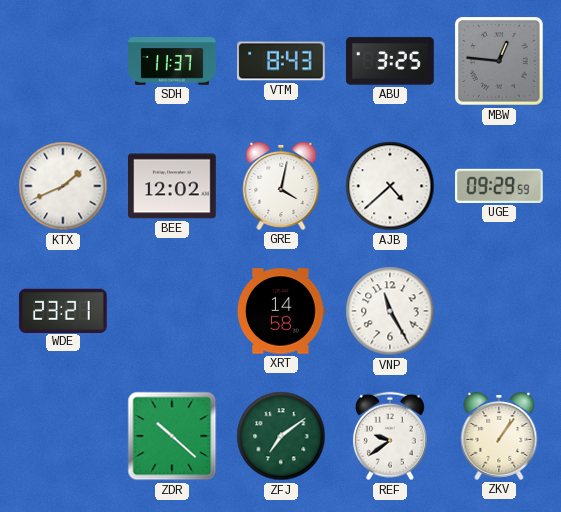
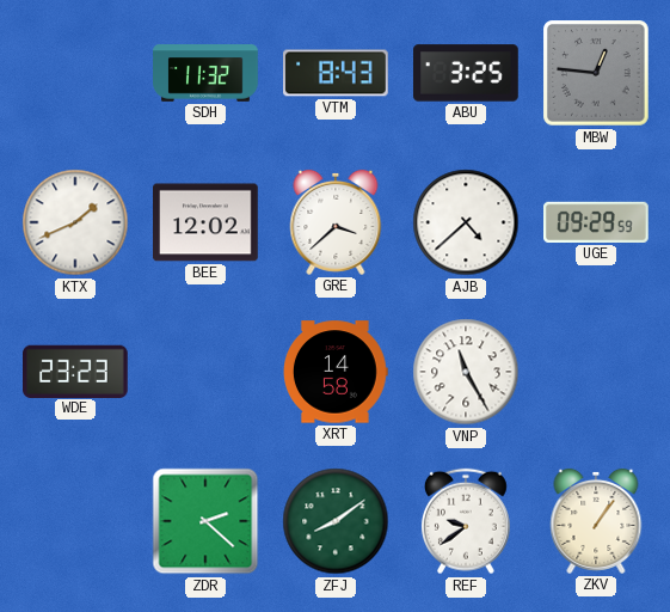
SDH: 11:37 -> 11:32
GRE: 4:02 -> 3:38
WDE: 23:21 -> 23:23
ZDR: 10:22 -> 2:22
ZFJ: 7:09 -> 8:09
